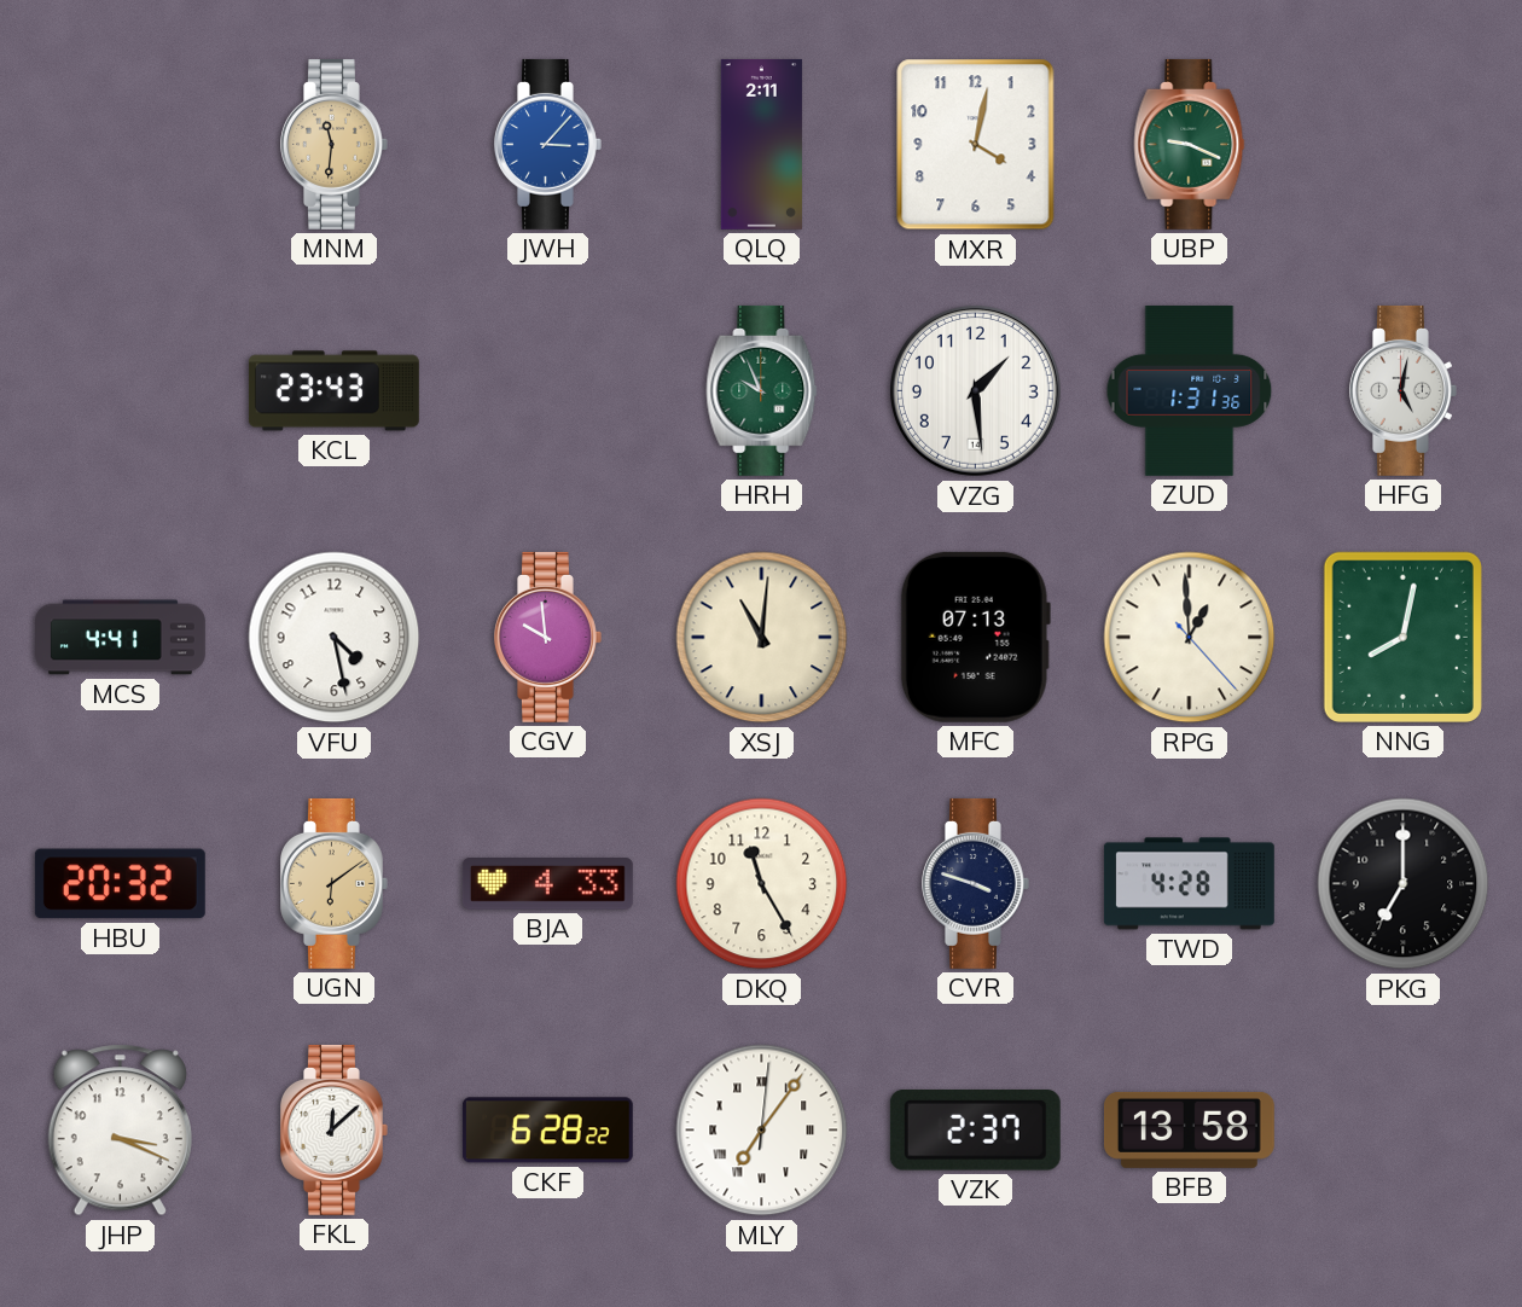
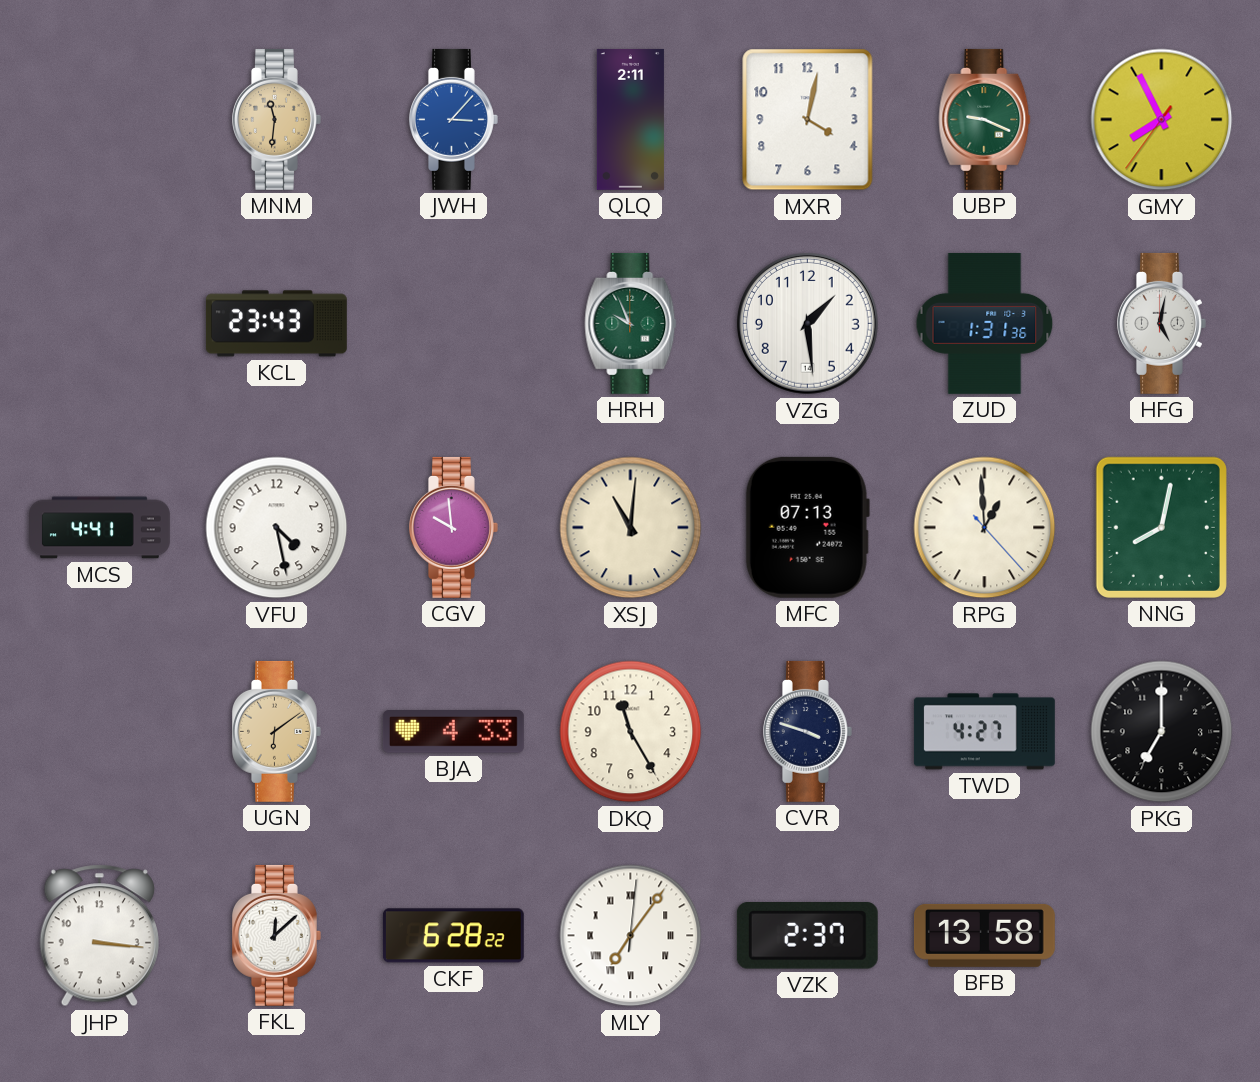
GMY: none -> 7:55
HBU: 20:32 -> none
TWD: 4:28 -> 4:27
JHP: 3:19 -> 3:16
